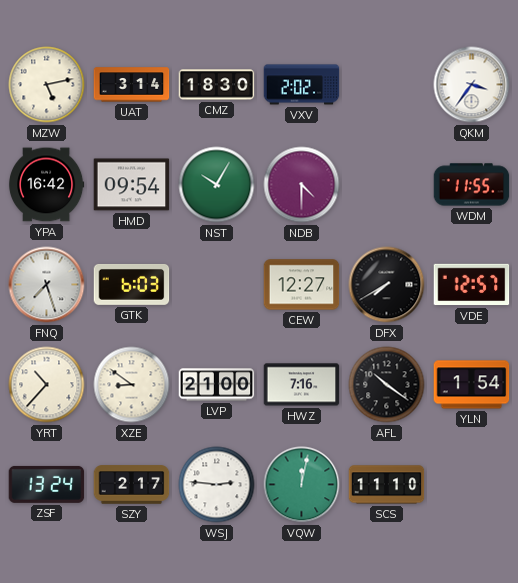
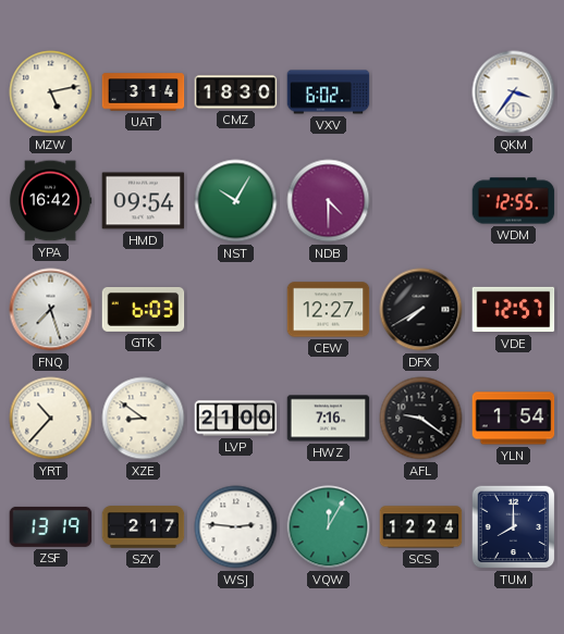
VXV: 2:02 -> 6:02
WDM: 11:55 -> 12:55
AFL: 10:21 -> 9:21
ZSF: 13:24 -> 13:19
VQW: 12:02 -> 12:05
SCS: 11:10 -> 12:24
TUM: none -> 8:00
